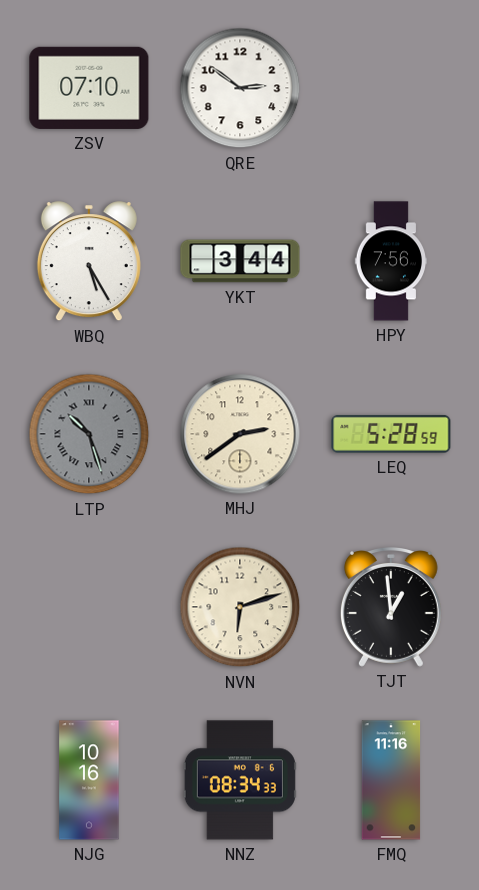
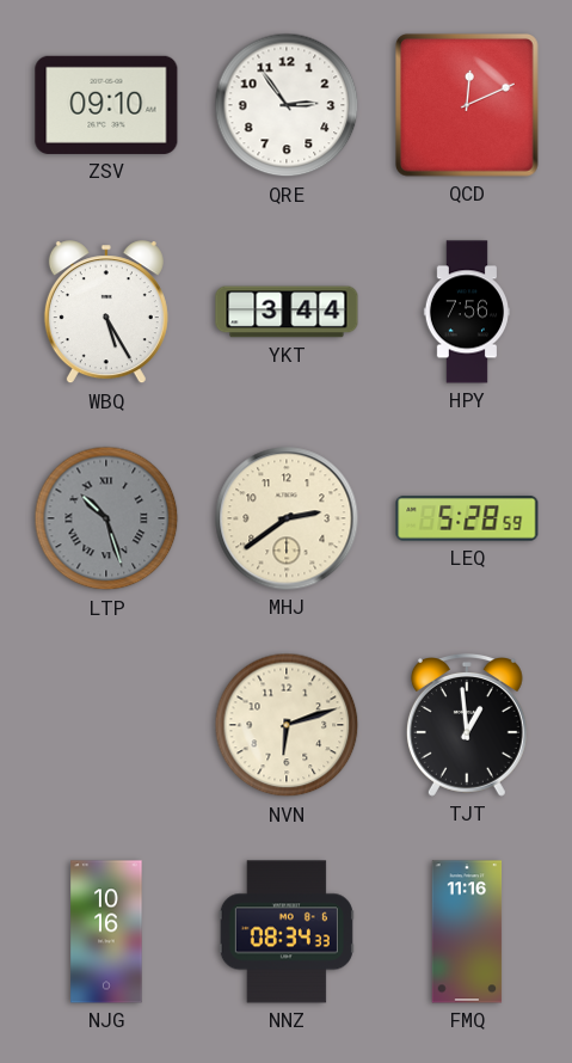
ZSV: 07:10 -> 09:10
QRE: 2:51 -> 2:54
QCD: none -> 12:11
